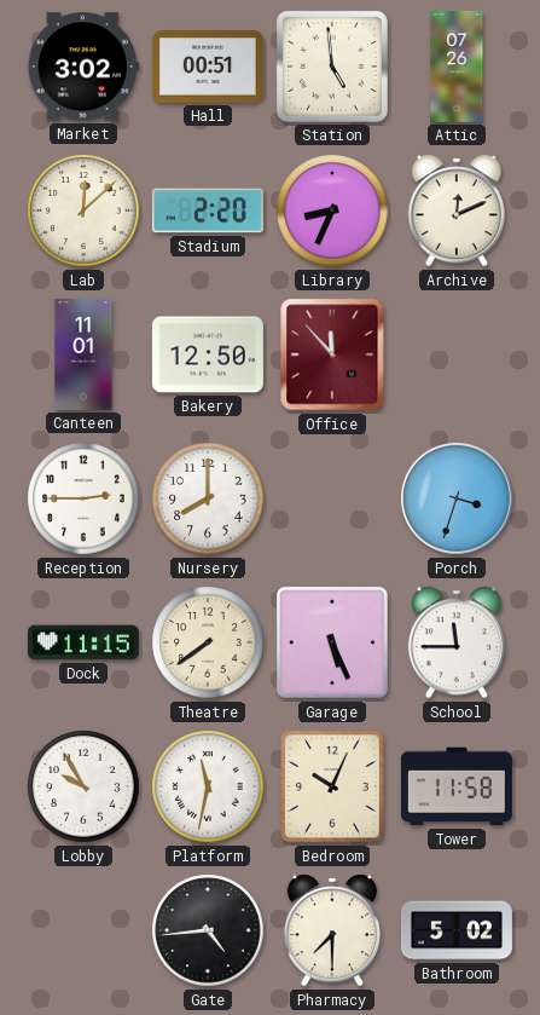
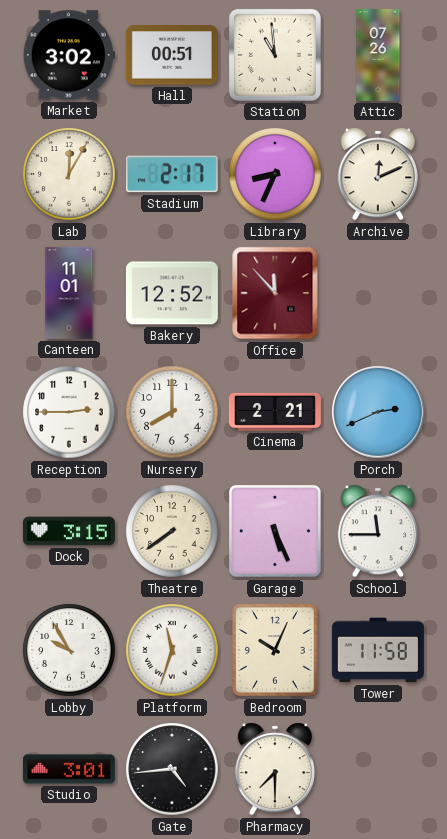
Station: 4:59 -> 10:59
Lab: 12:08 -> 12:05
Stadium: 2:20 -> 2:17
Bakery: 12:50 -> 12:52
Cinema: none -> 2:21
Porch: 3:33 -> 2:41
Dock: 11:15 -> 3:15
Platform: 11:32 -> 11:33
Studio: none -> 3:01
Bathroom: 5:02 -> none
